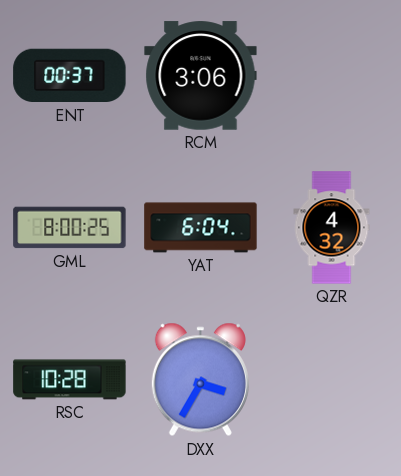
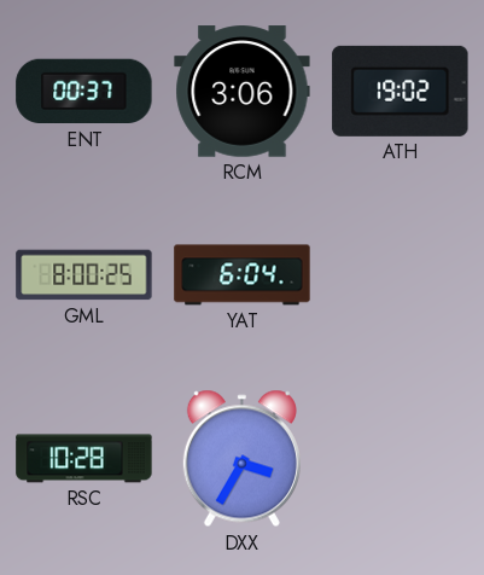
ATH: none -> 19:02
QZR: 4:32 -> none
